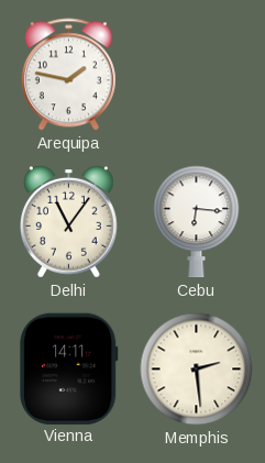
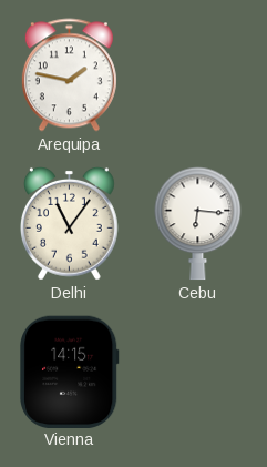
Vienna: 14:11 -> 14:15
Memphis: 2:29 -> none
